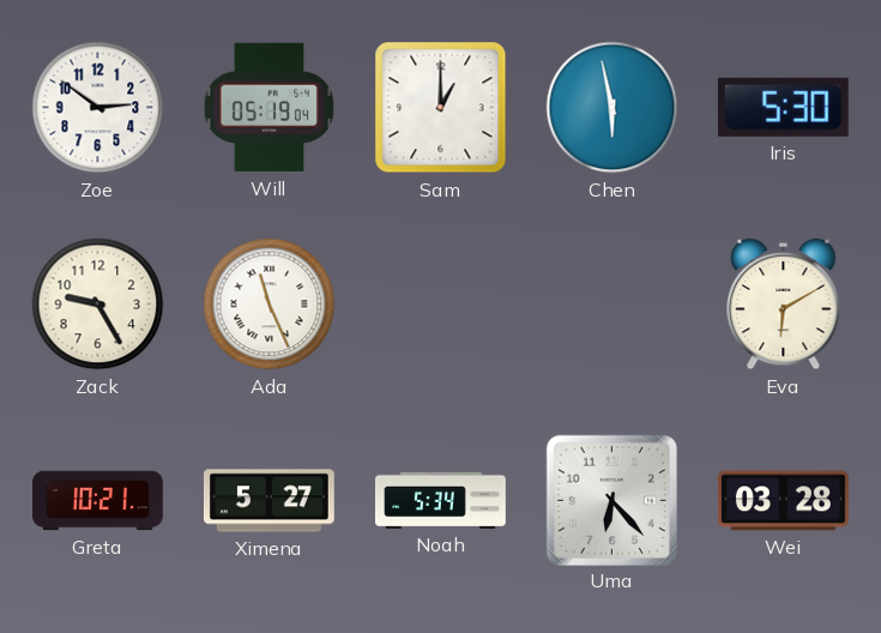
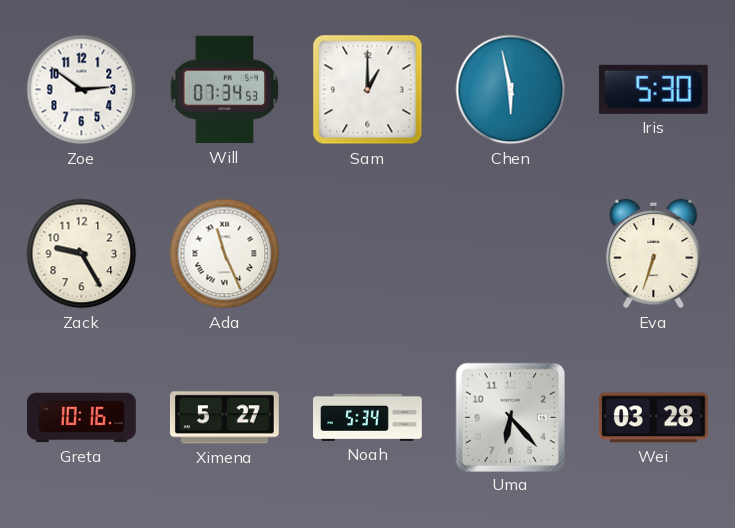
Will: 05:19 -> 07:34
Eva: 6:10 -> 6:33
Greta: 10:21 -> 10:16
